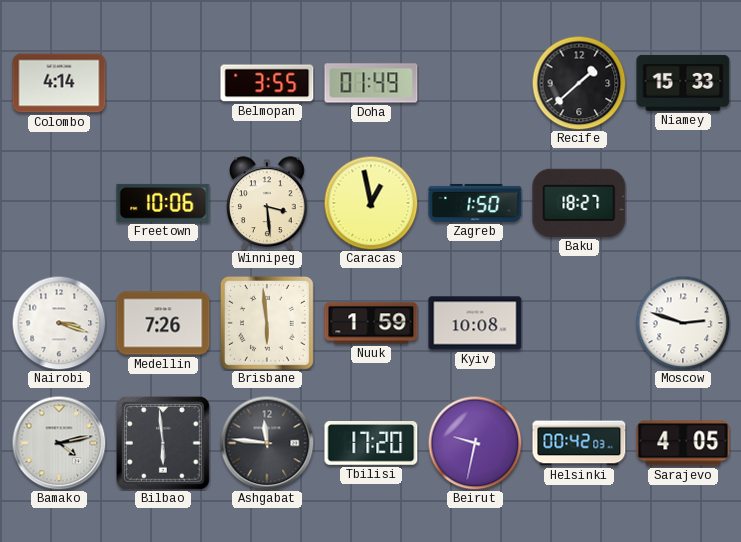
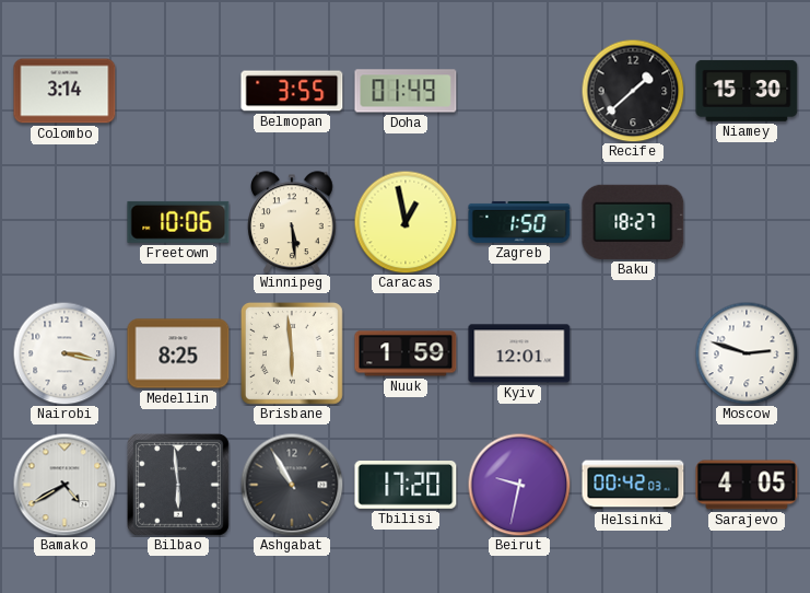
Colombo: 4:14 -> 3:14
Niamey: 15:33 -> 15:30
Winnipeg: 3:29 -> 5:29
Nairobi: 3:18 -> 3:17
Medellin: 7:26 -> 8:25
Kyiv: 10:08 -> 12:01
Bamako: 4:13 -> 4:40
Ashgabat: 11:46 -> 10:55
